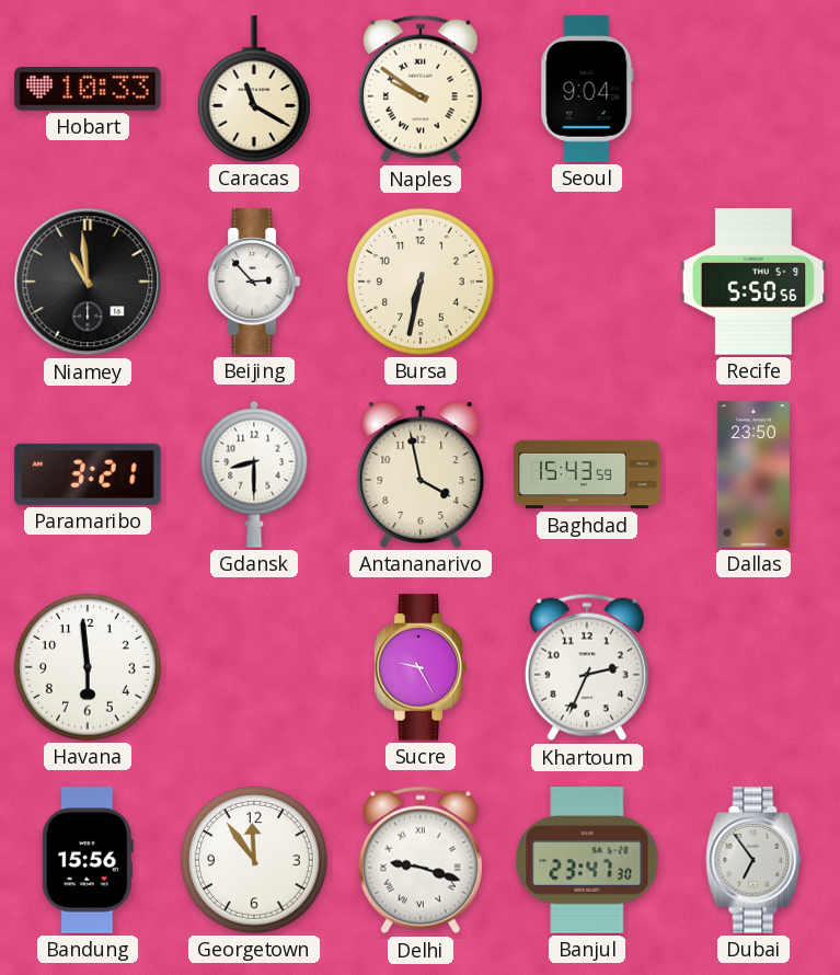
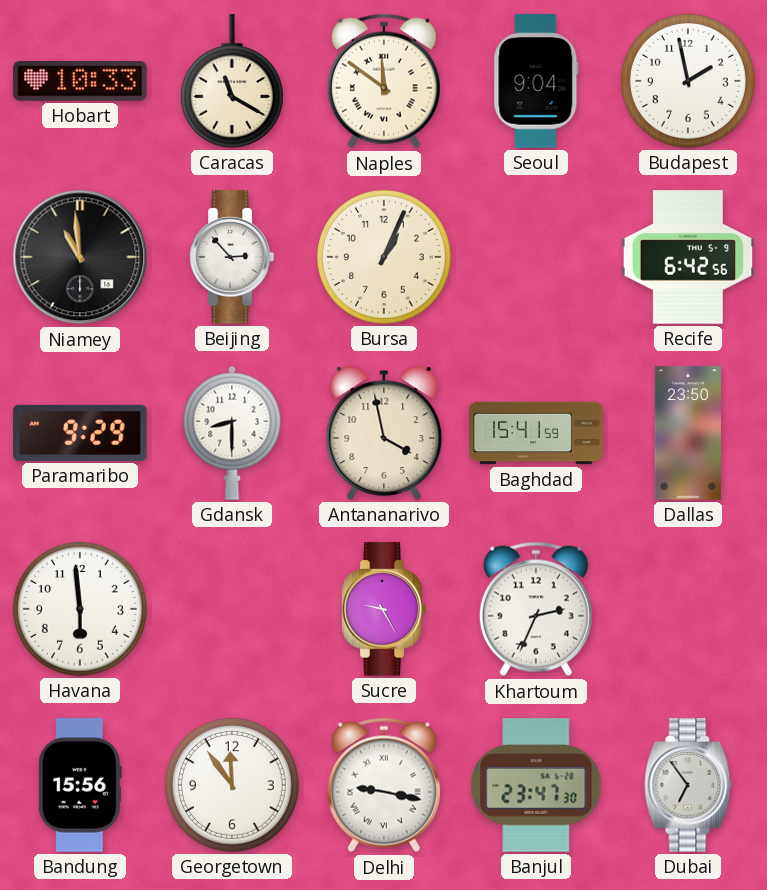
Naples: 9:51 -> 11:51
Budapest: none -> 1:58
Bursa: 6:32 -> 1:04
Recife: 5:50 -> 6:42
Paramaribo: 3:21 -> 9:29
Baghdad: 15:43 -> 15:41
Delhi: 9:18 -> 9:17
